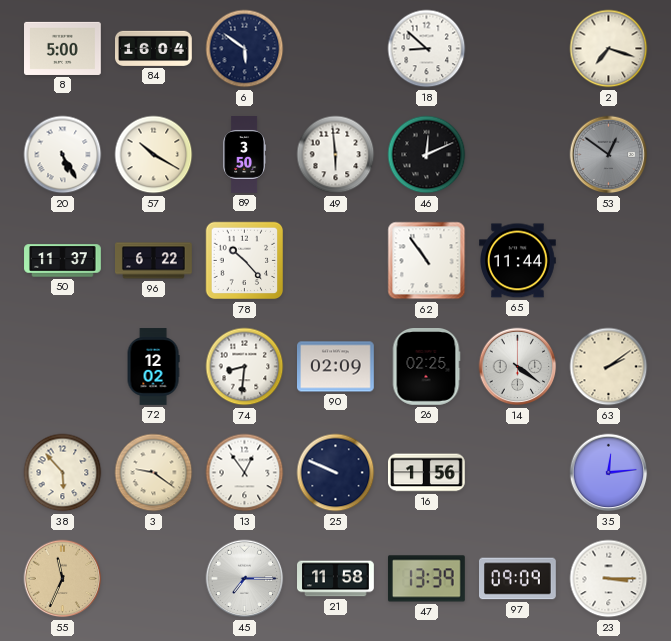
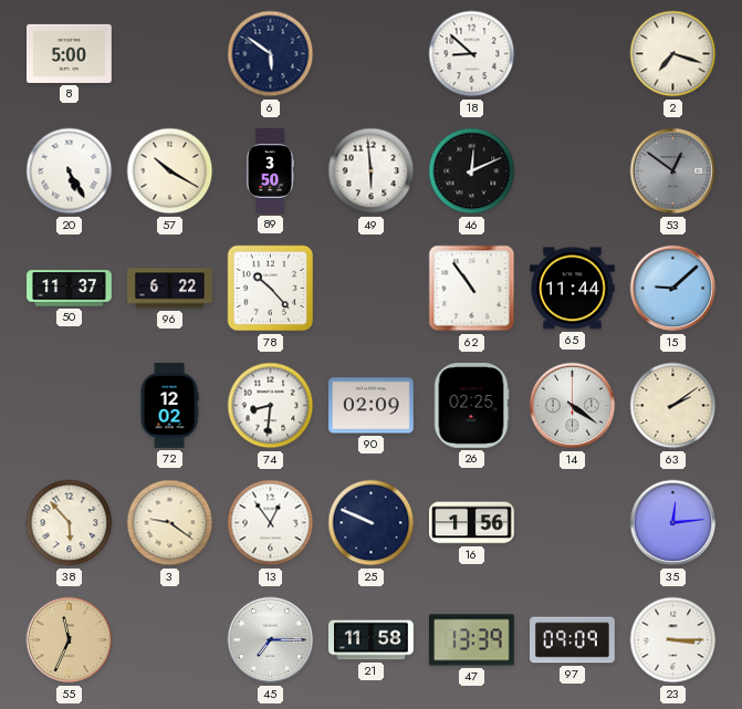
84: 16:04 -> none
15: none -> 9:08
